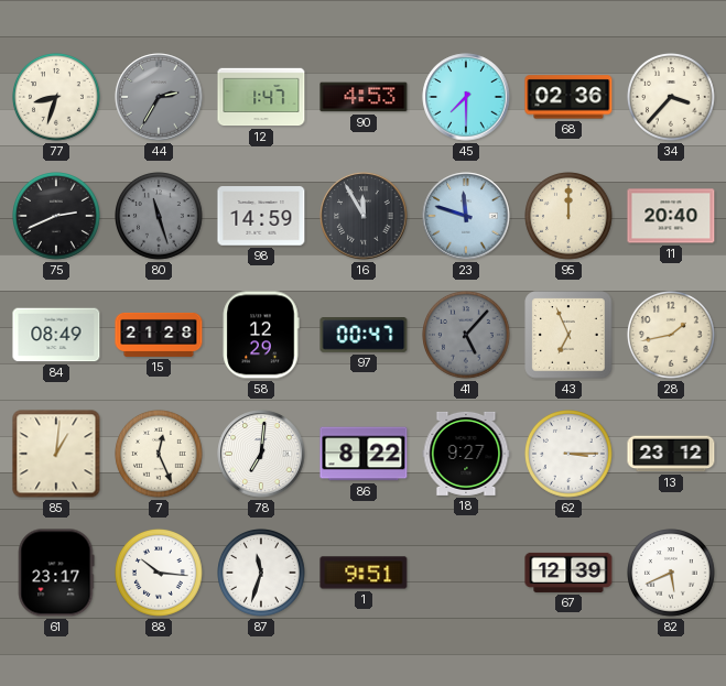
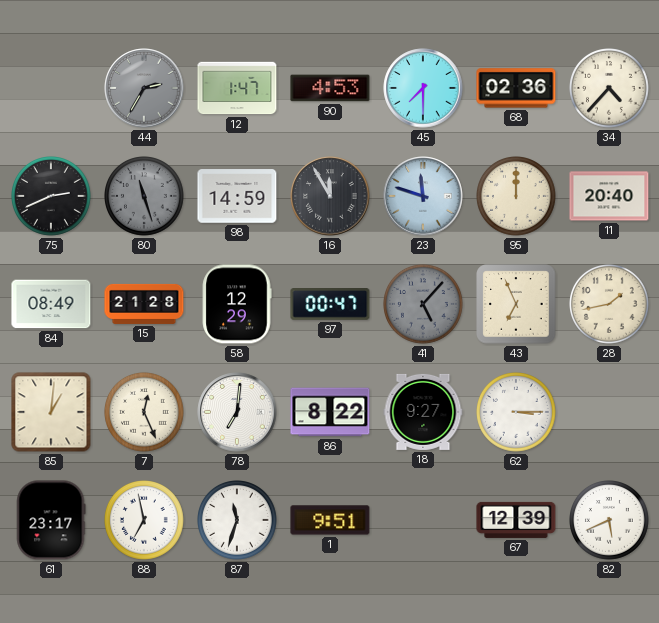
77: 8:33 -> none
34: 3:37 -> 4:37
13: 23:12 -> none
88: 10:16 -> 6:58
